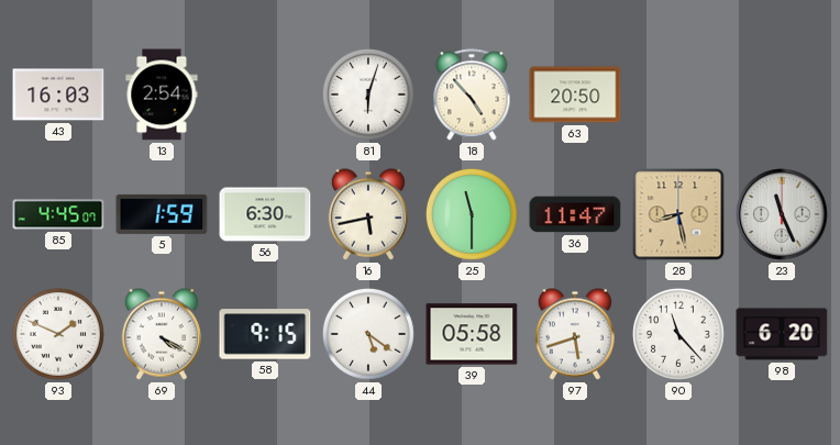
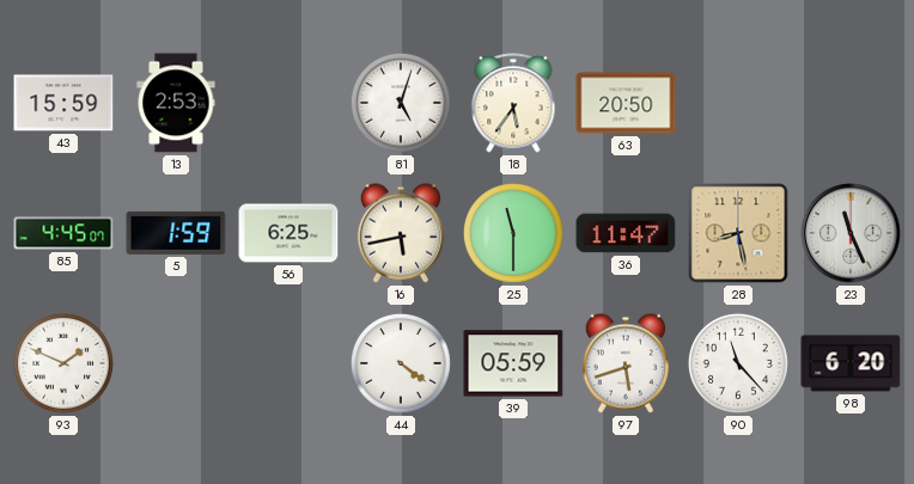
43: 16:03 -> 15:59
13: 2:54 -> 2:53
81: 6:03 -> 5:03
18: 4:53 -> 5:36
56: 6:30 -> 6:25
69: 4:20 -> none
58: 9:15 -> none
44: 5:21 -> 4:21
39: 05:58 -> 05:59
